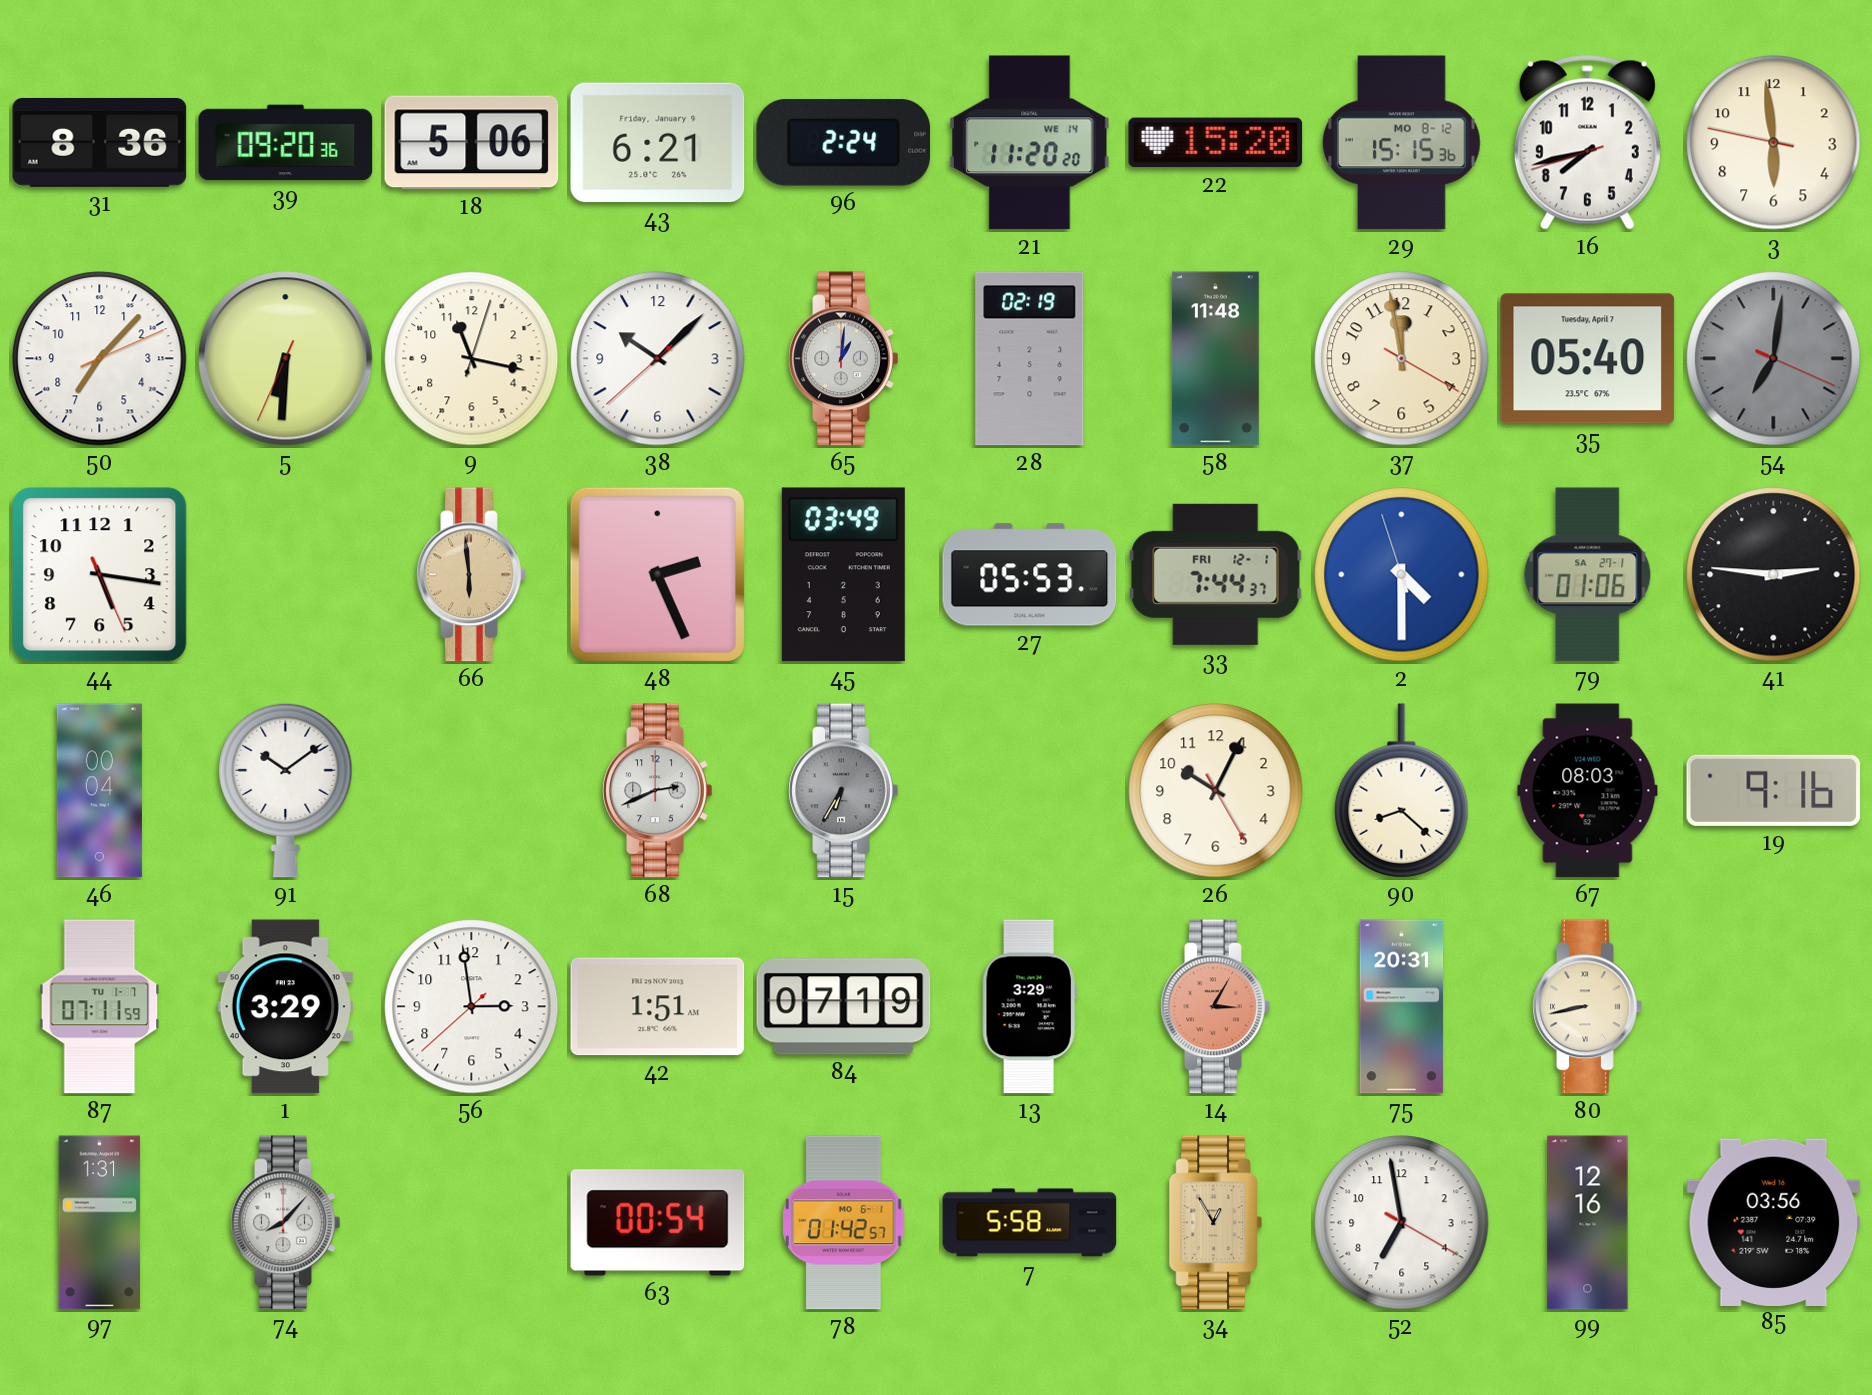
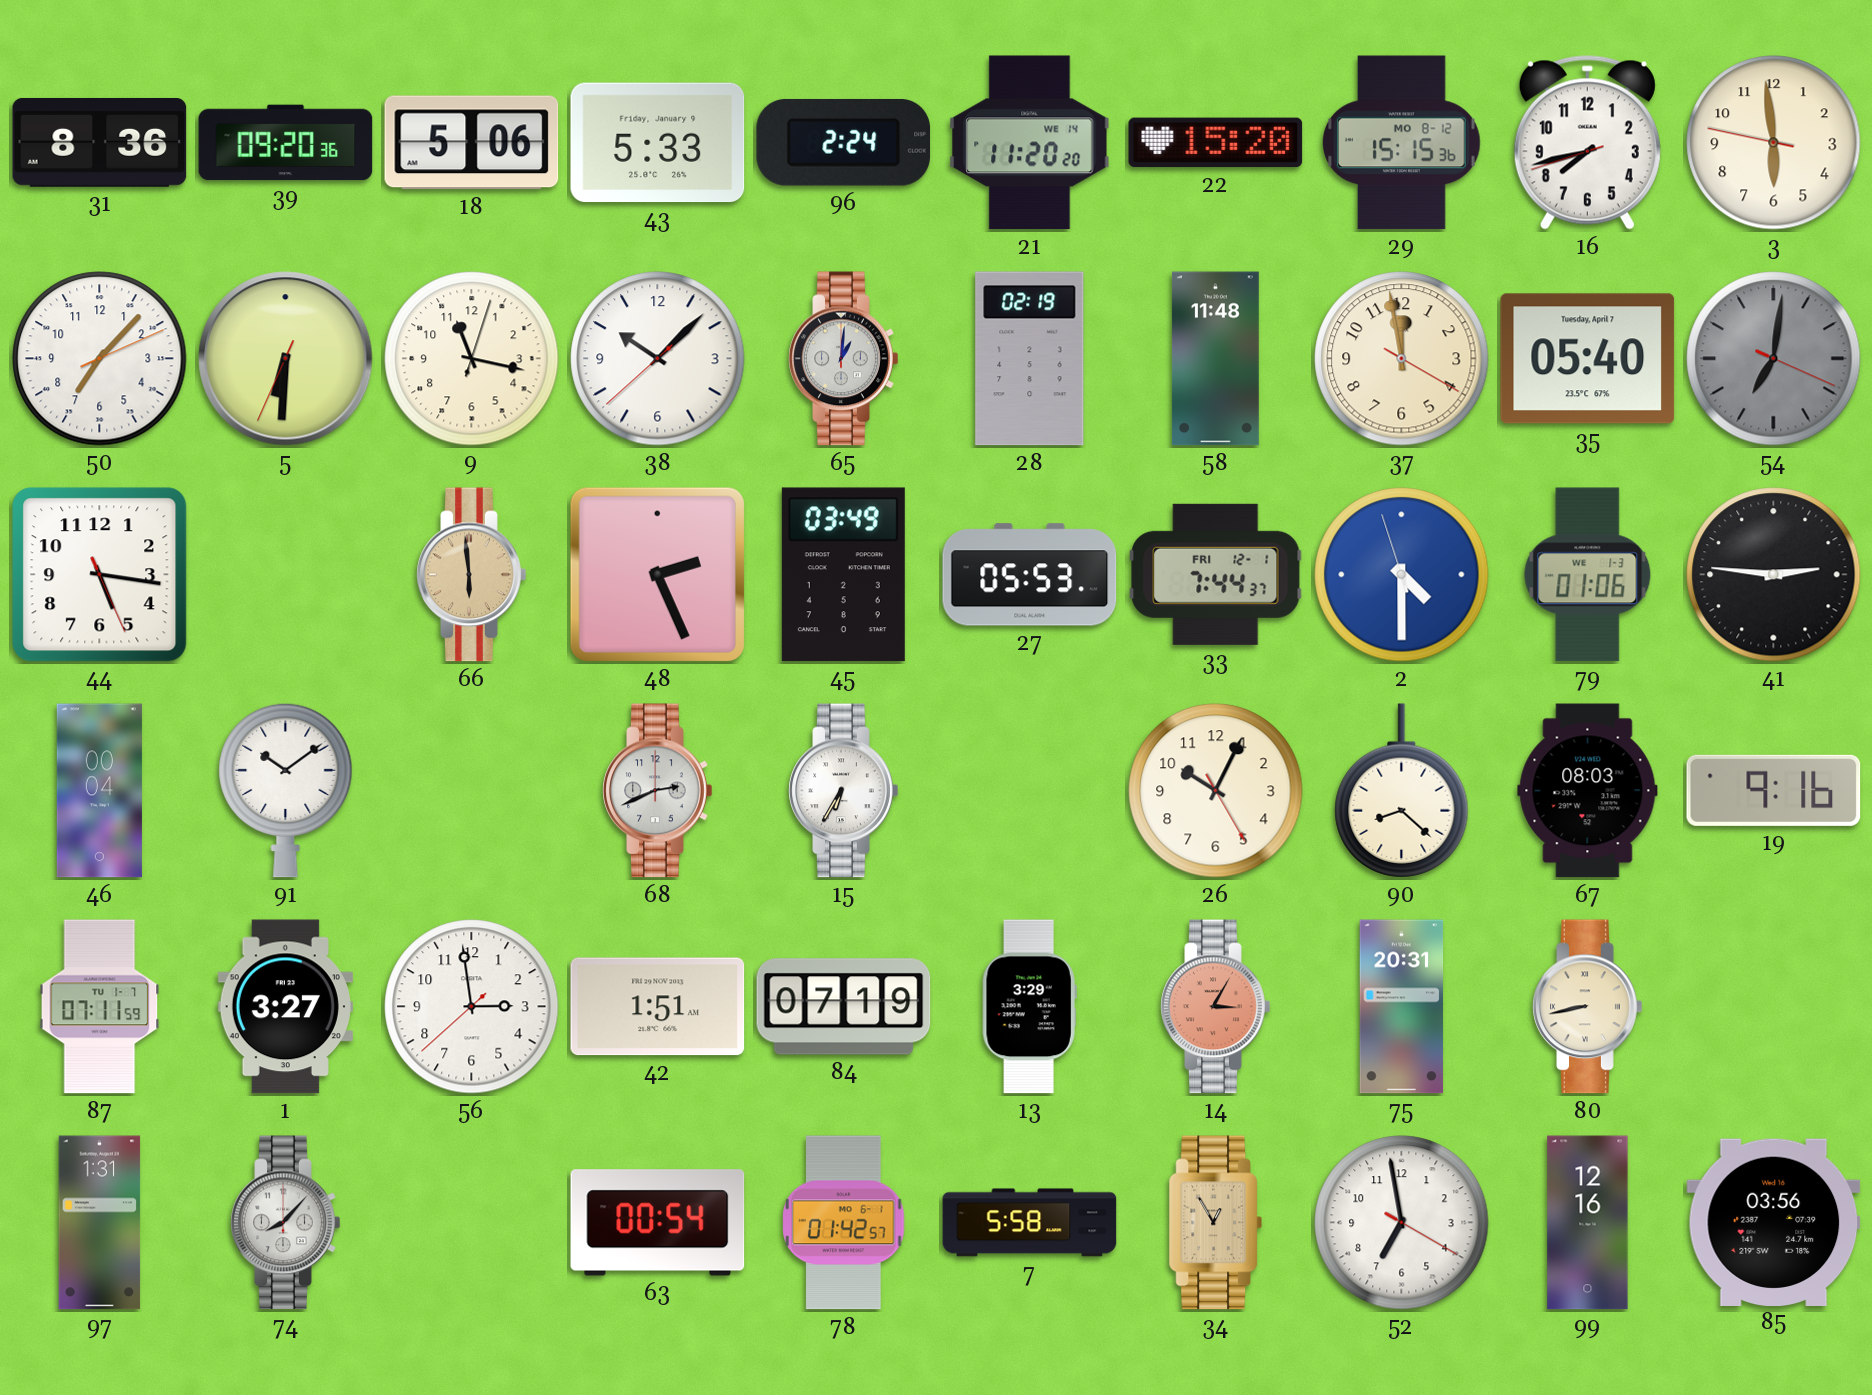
43: 6:21 -> 5:33
79 date: SA 27-1 -> WE 1-3
15 dial: grey -> white
1: 3:29 -> 3:27
